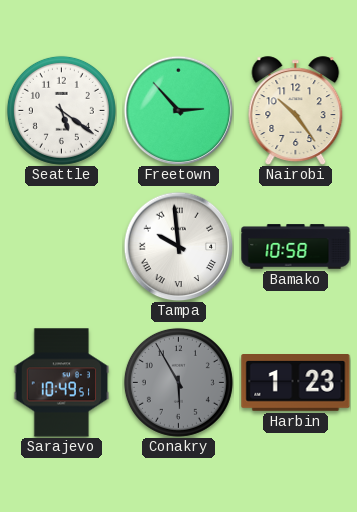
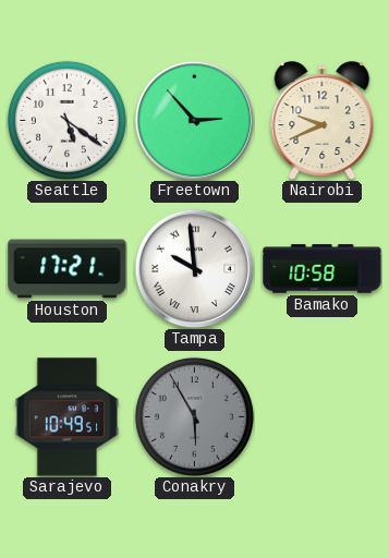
Nairobi: 10:24 -> 9:41
Houston: none -> 17:21
Harbin: 1:23 -> none
